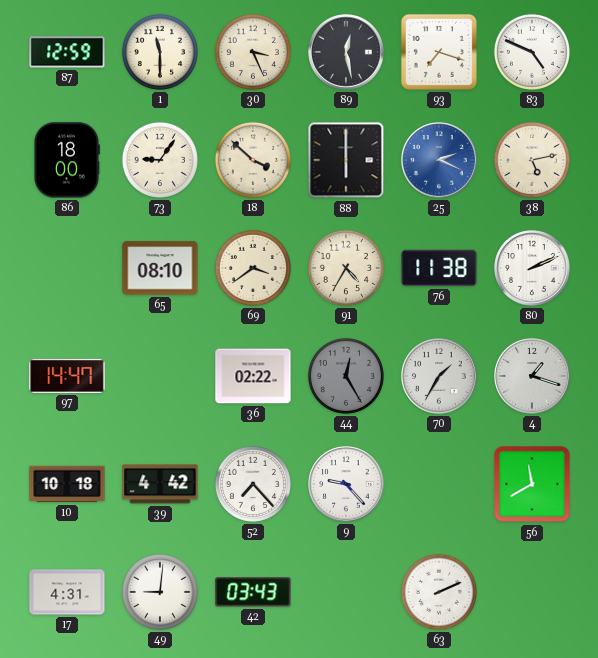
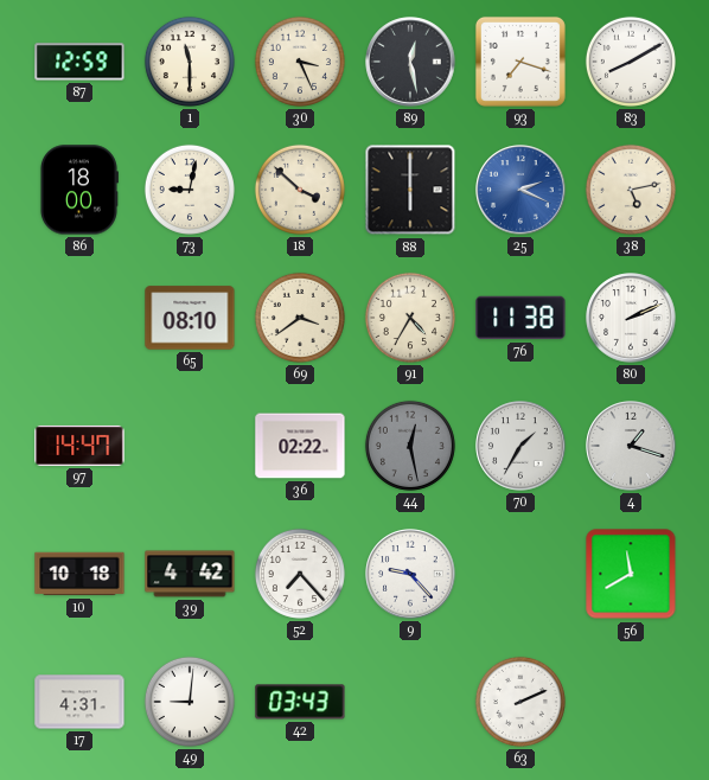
83: 4:49 -> 8:10
73: 9:06 -> 9:02
44: 12:25 -> 12:28
